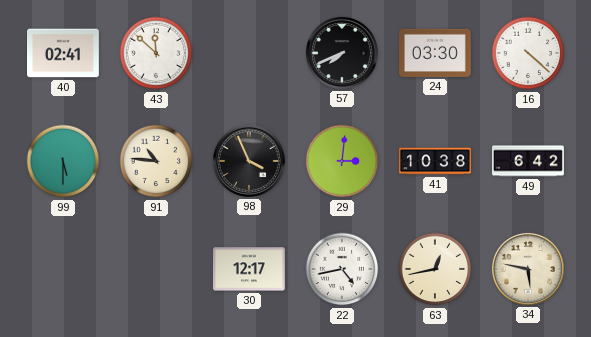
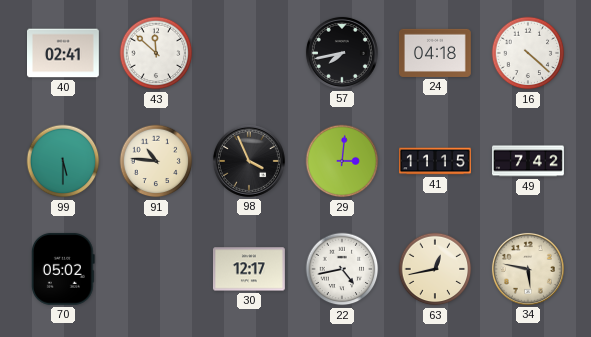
57: 7:41 -> 7:43
24: 03:30 -> 04:18
41: 10:38 -> 11:15
49: 6:42 -> 7:42
70: none -> 05:02
